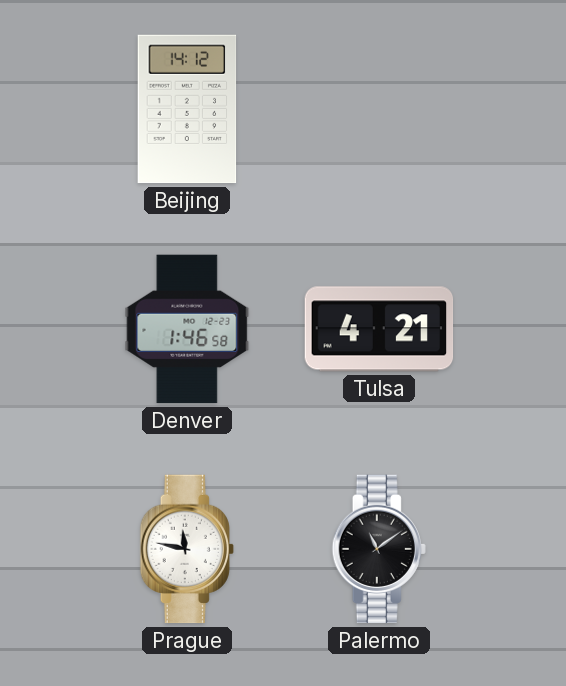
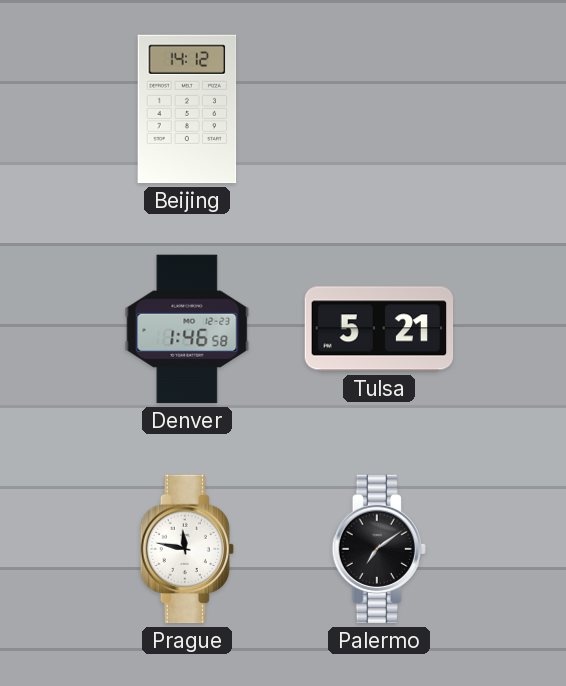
Tulsa: 4:21 -> 5:21
Palermo: 11:09 -> 7:09
